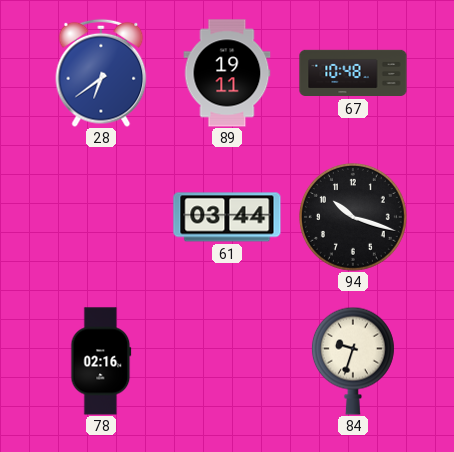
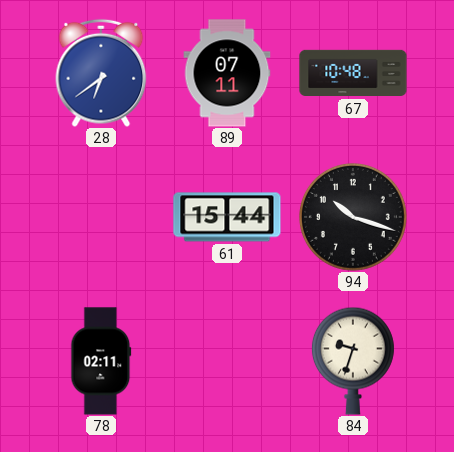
89: 19:11 -> 07:11
61: 03:44 -> 15:44
78: 02:16 -> 02:11
